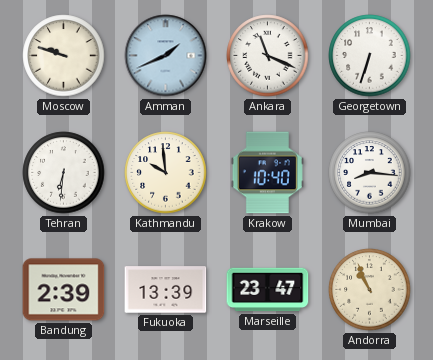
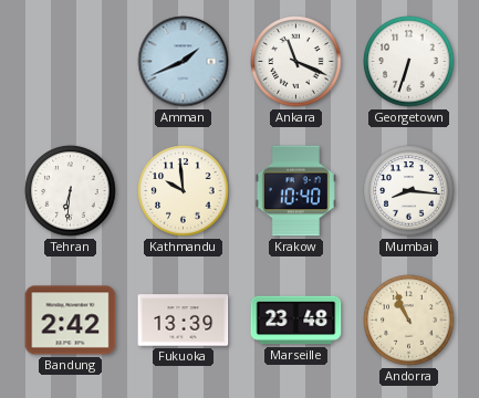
Moscow: 9:48 -> none
Bandung: 2:39 -> 2:42
Marseille: 23:47 -> 23:48
